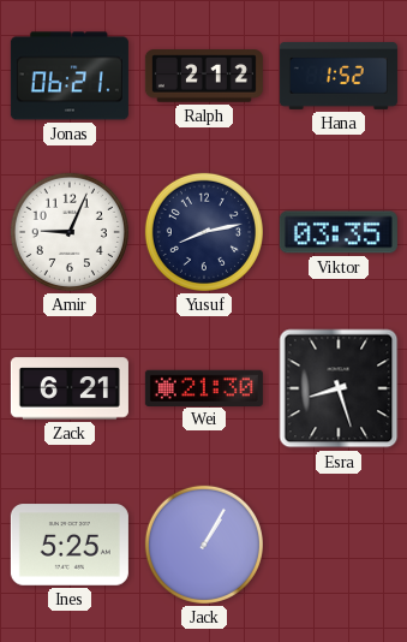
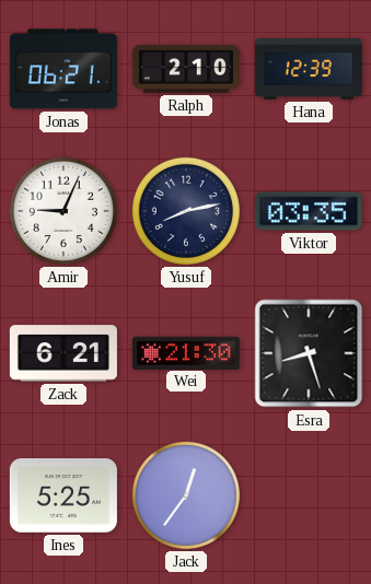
Ralph: 2:12 -> 2:10
Hana: 1:52 -> 12:39
Jack: 1:05 -> 12:36
